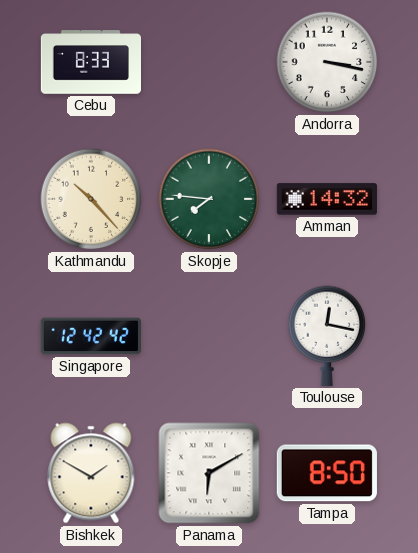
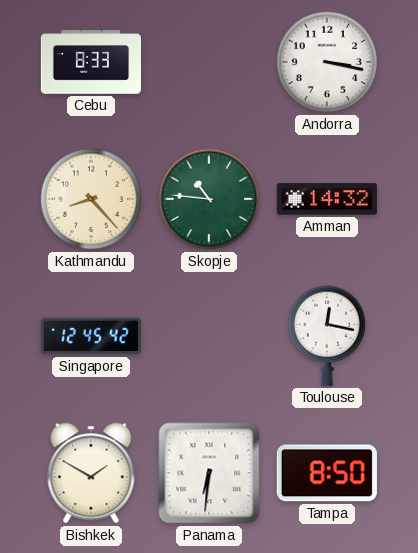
Kathmandu: 10:23 -> 8:23
Skopje: 7:46 -> 10:46
Singapore: 12:42 -> 12:45
Panama: 6:10 -> 6:31
